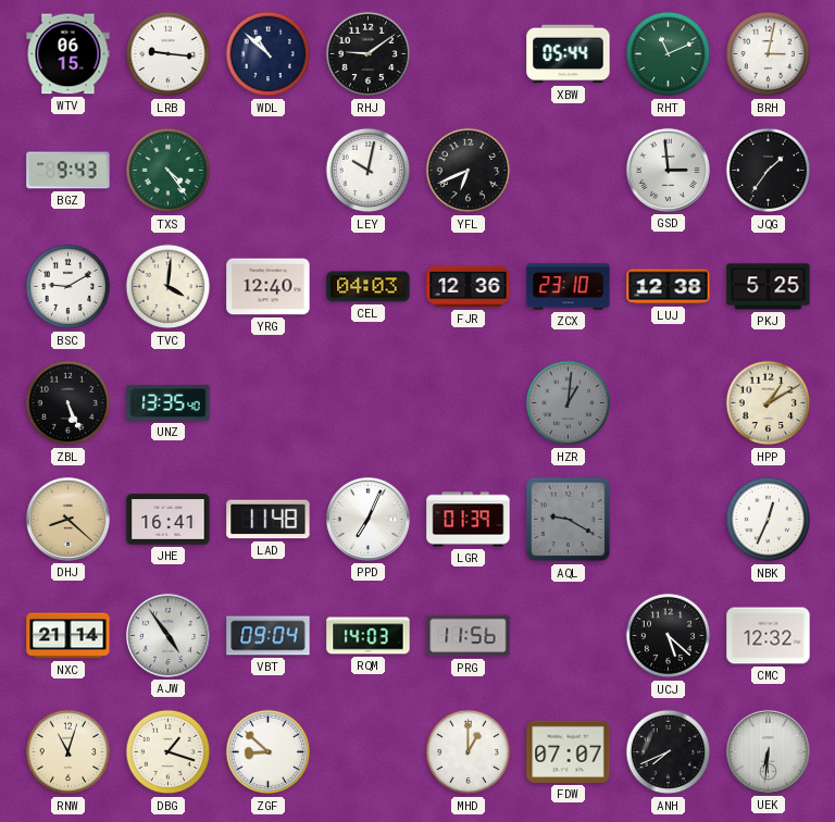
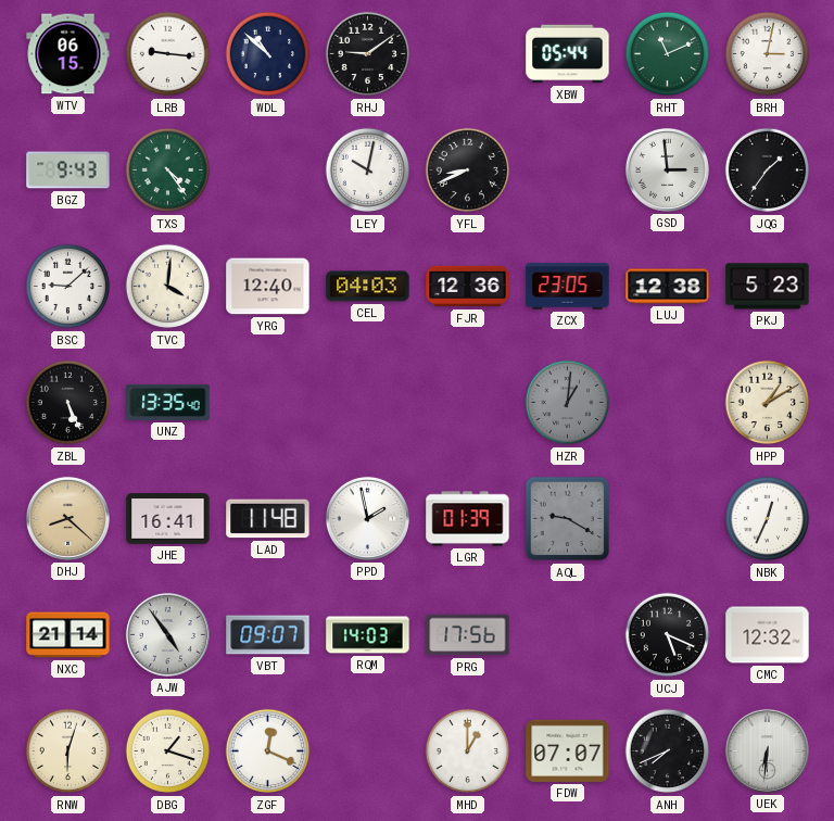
YFL: 6:41 -> 8:41
BSC: 9:10 -> 9:08
ZCX: 23:10 -> 23:05
PKJ: 5:25 -> 5:23
PPD: 7:04 -> 1:58
VBT: 09:04 -> 09:07
PRG: 11:56 -> 17:56
UCJ: 5:22 -> 5:19
RNW: 11:03 -> 6:03
ZGF: 8:52 -> 12:19
